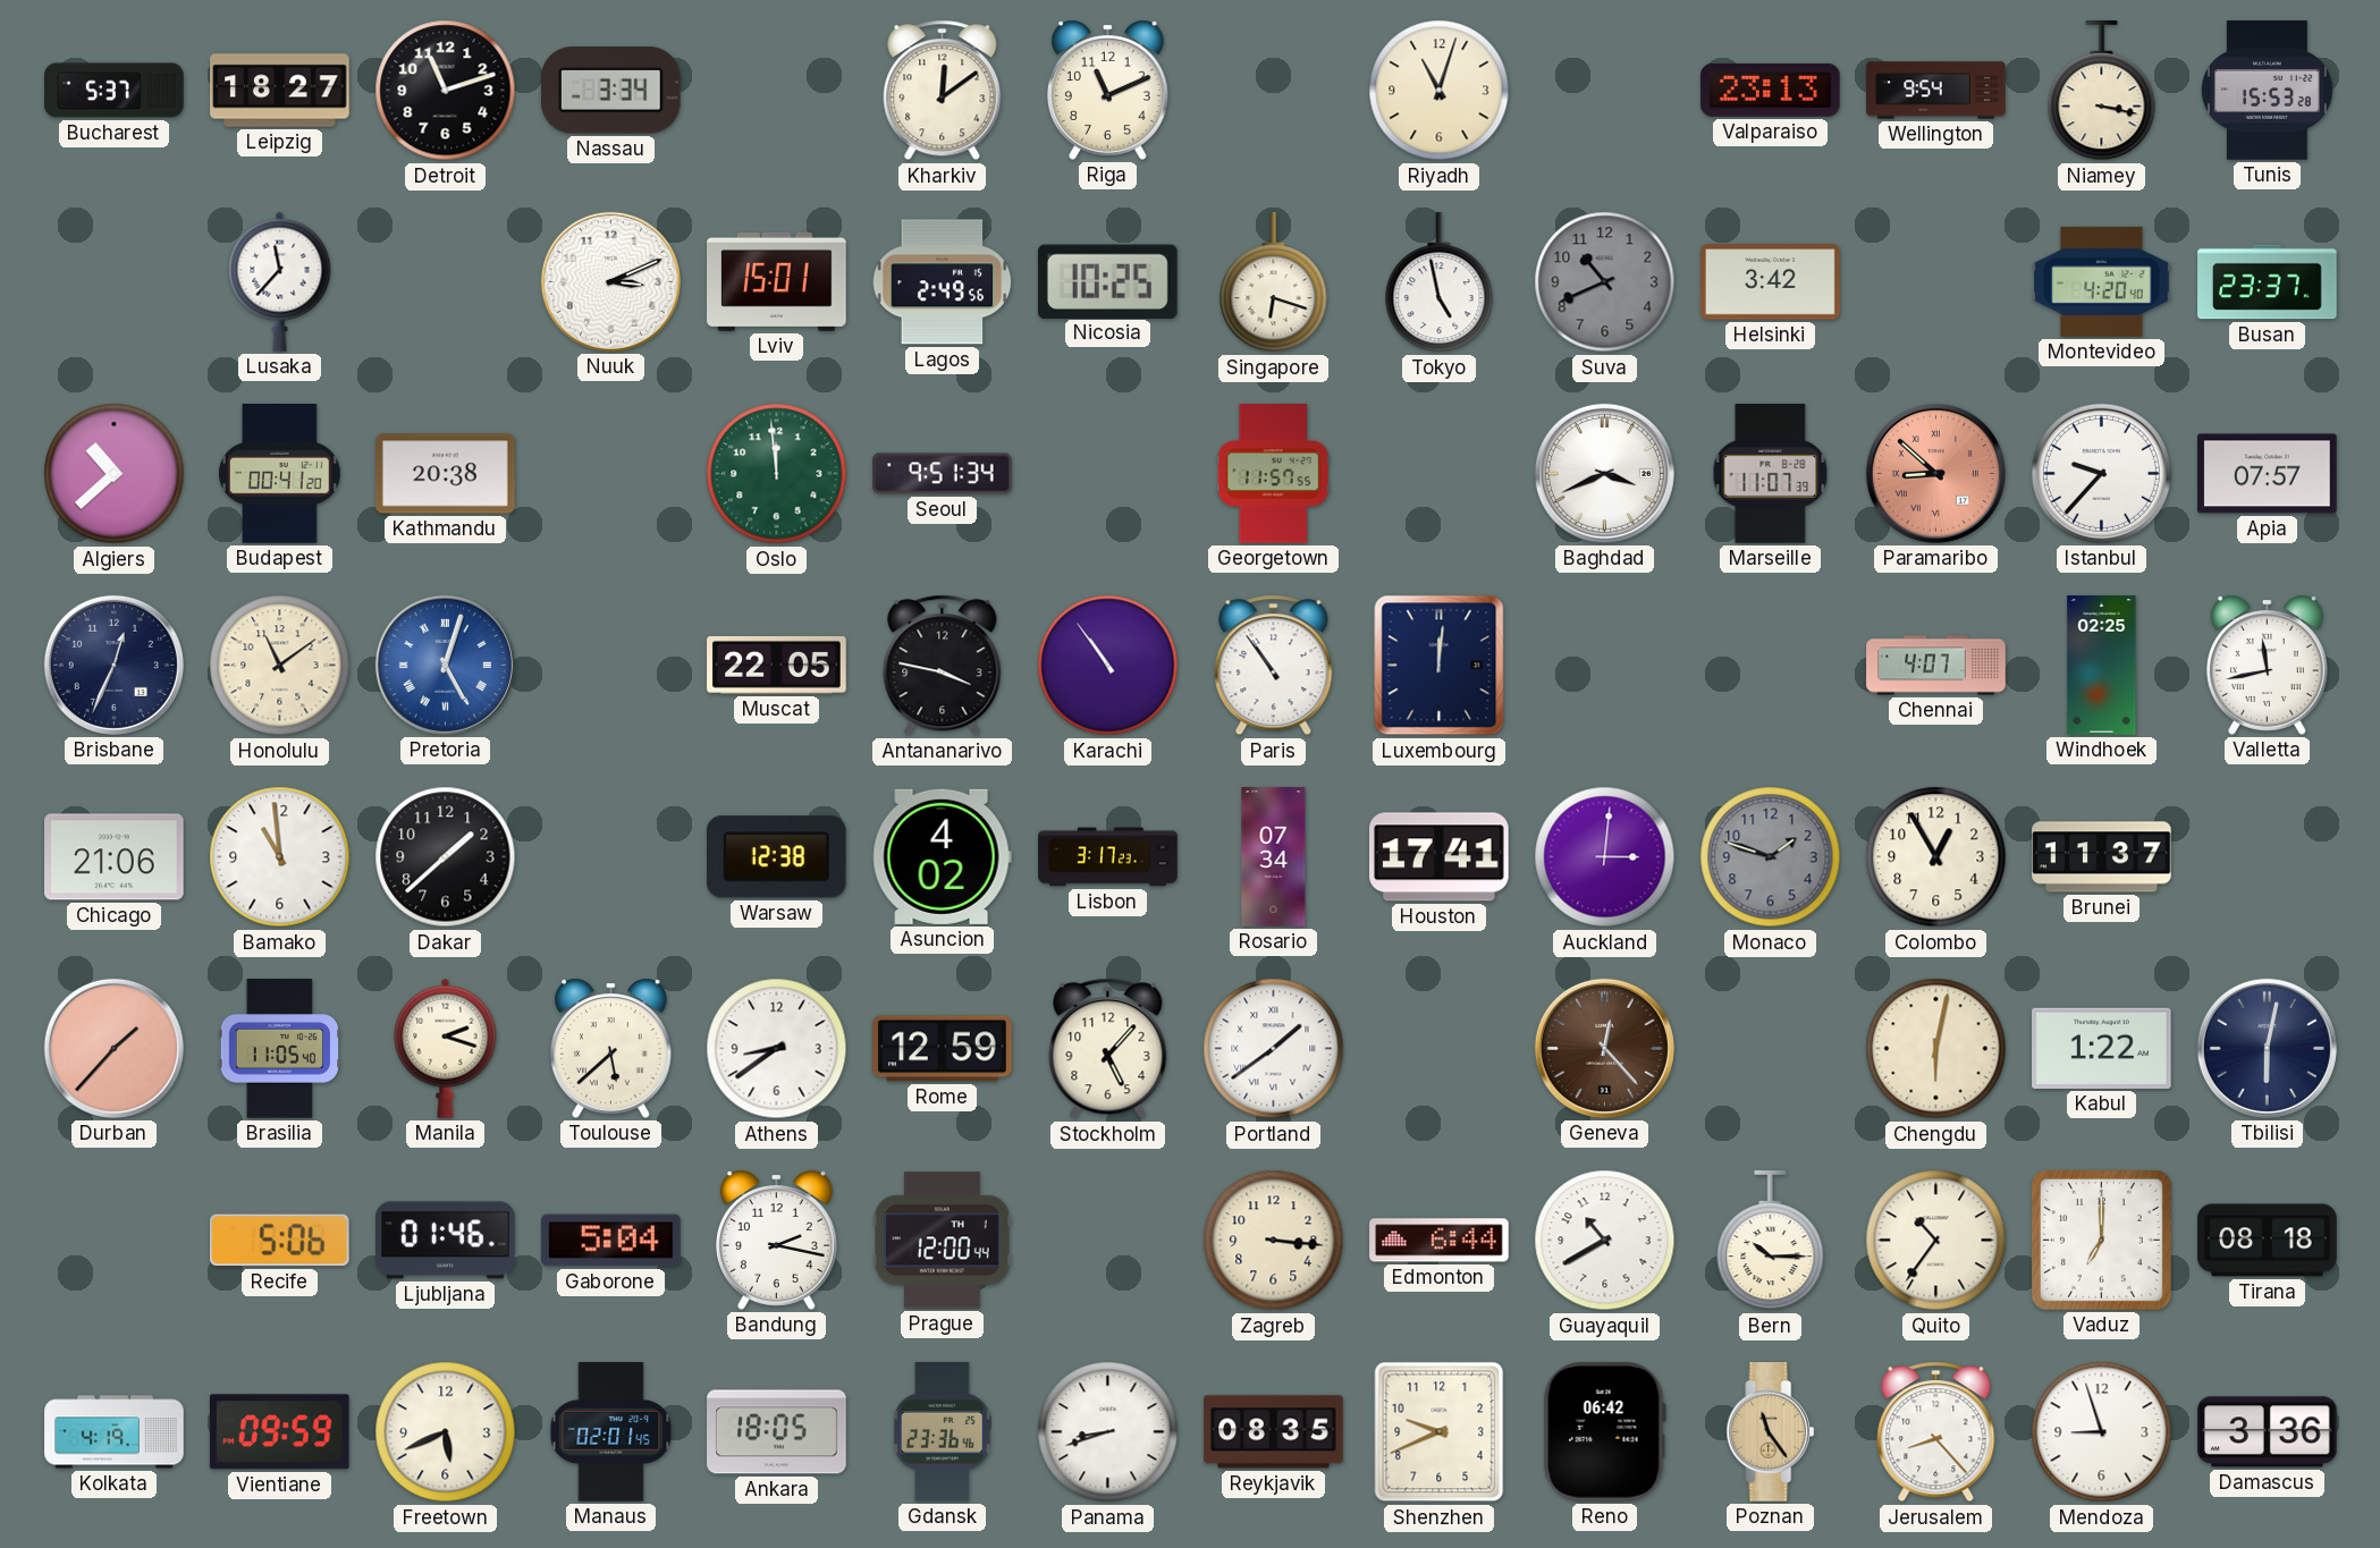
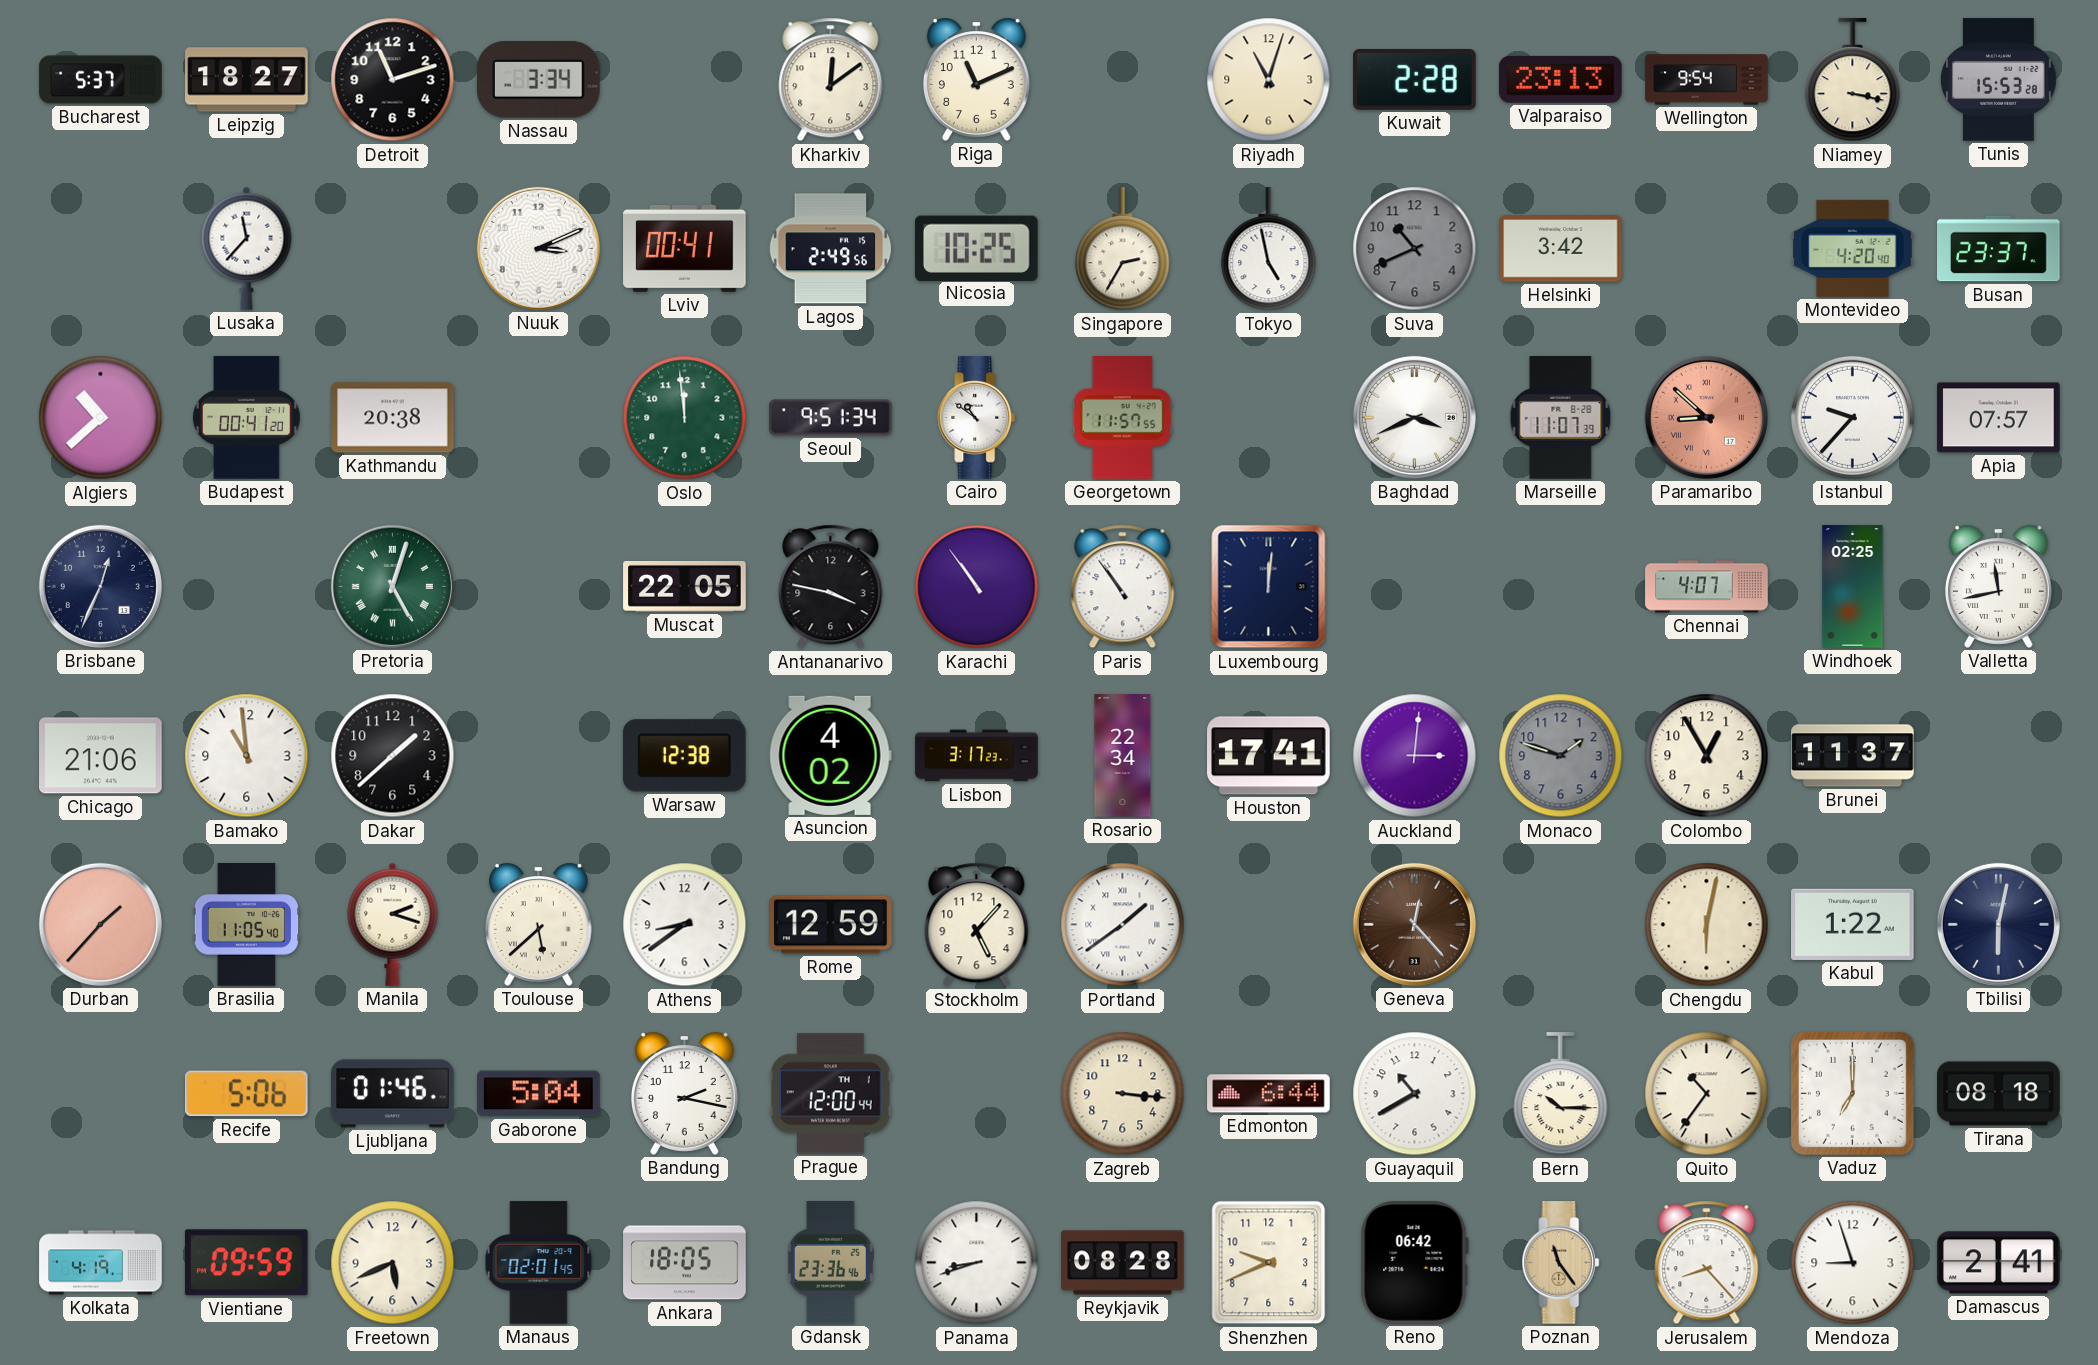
Kuwait: none -> 2:28
Lviv: 15:01 -> 00:41
Singapore: 6:18 -> 2:35
Cairo: none -> 10:51
Honolulu: 11:09 -> none
Pretoria dial: blue -> green
Rosario: 07:34 -> 22:34
Reykjavik: 08:35 -> 08:28
Damascus: 3:36 -> 2:41
